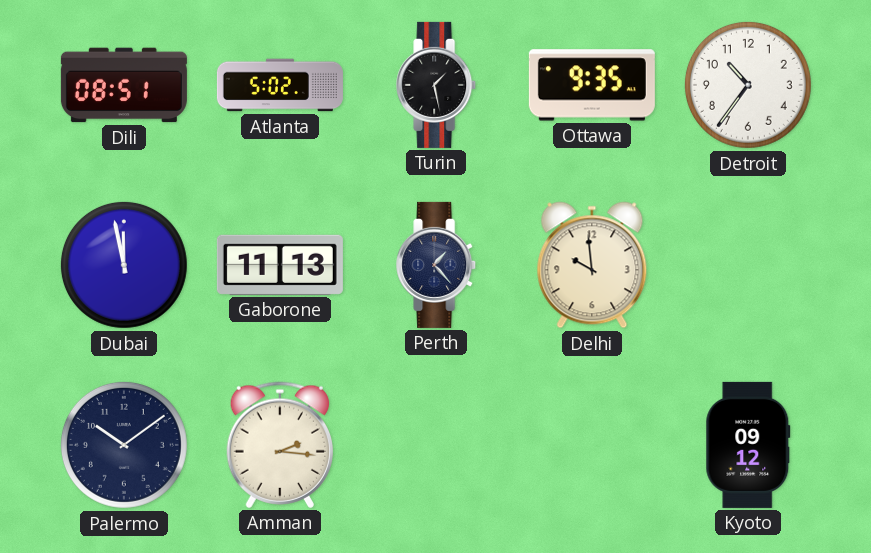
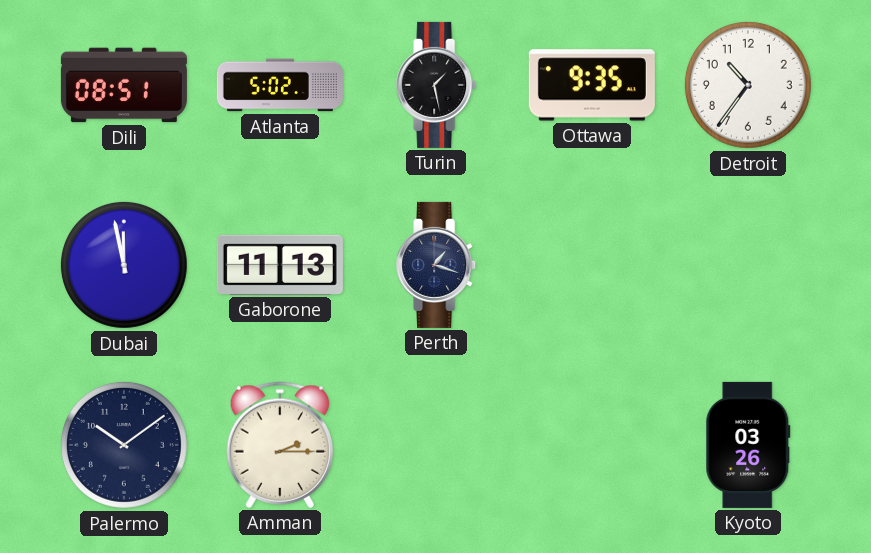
Perth: 1:23 -> 1:18
Delhi: 9:59 -> none
Amman: 2:16 -> 2:15
Kyoto: 09:12 -> 03:26
